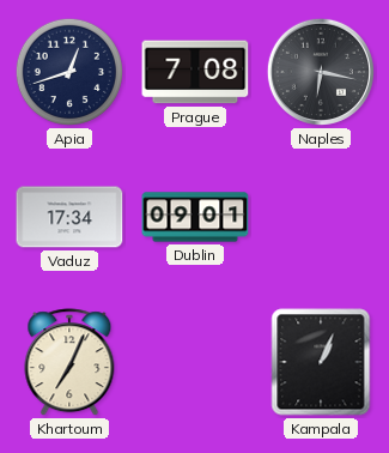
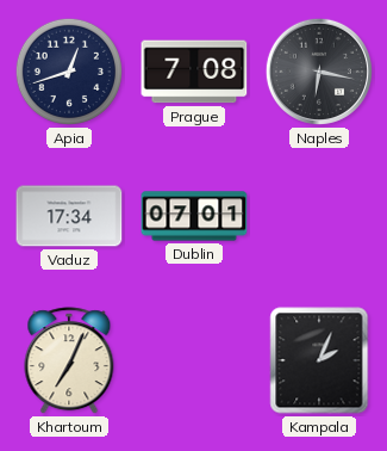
Dublin: 09:01 -> 07:01
Kampala: 1:04 -> 2:04
